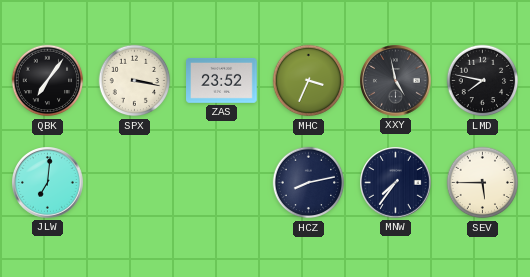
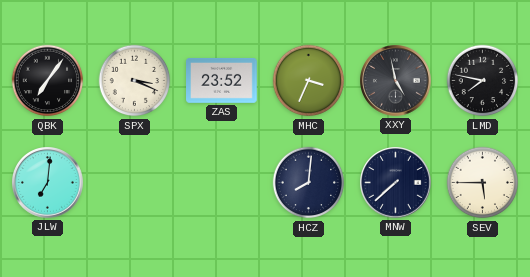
SPX: 3:17 -> 3:19
HCZ: 8:13 -> 8:01
MNW: 7:36 -> 7:38
